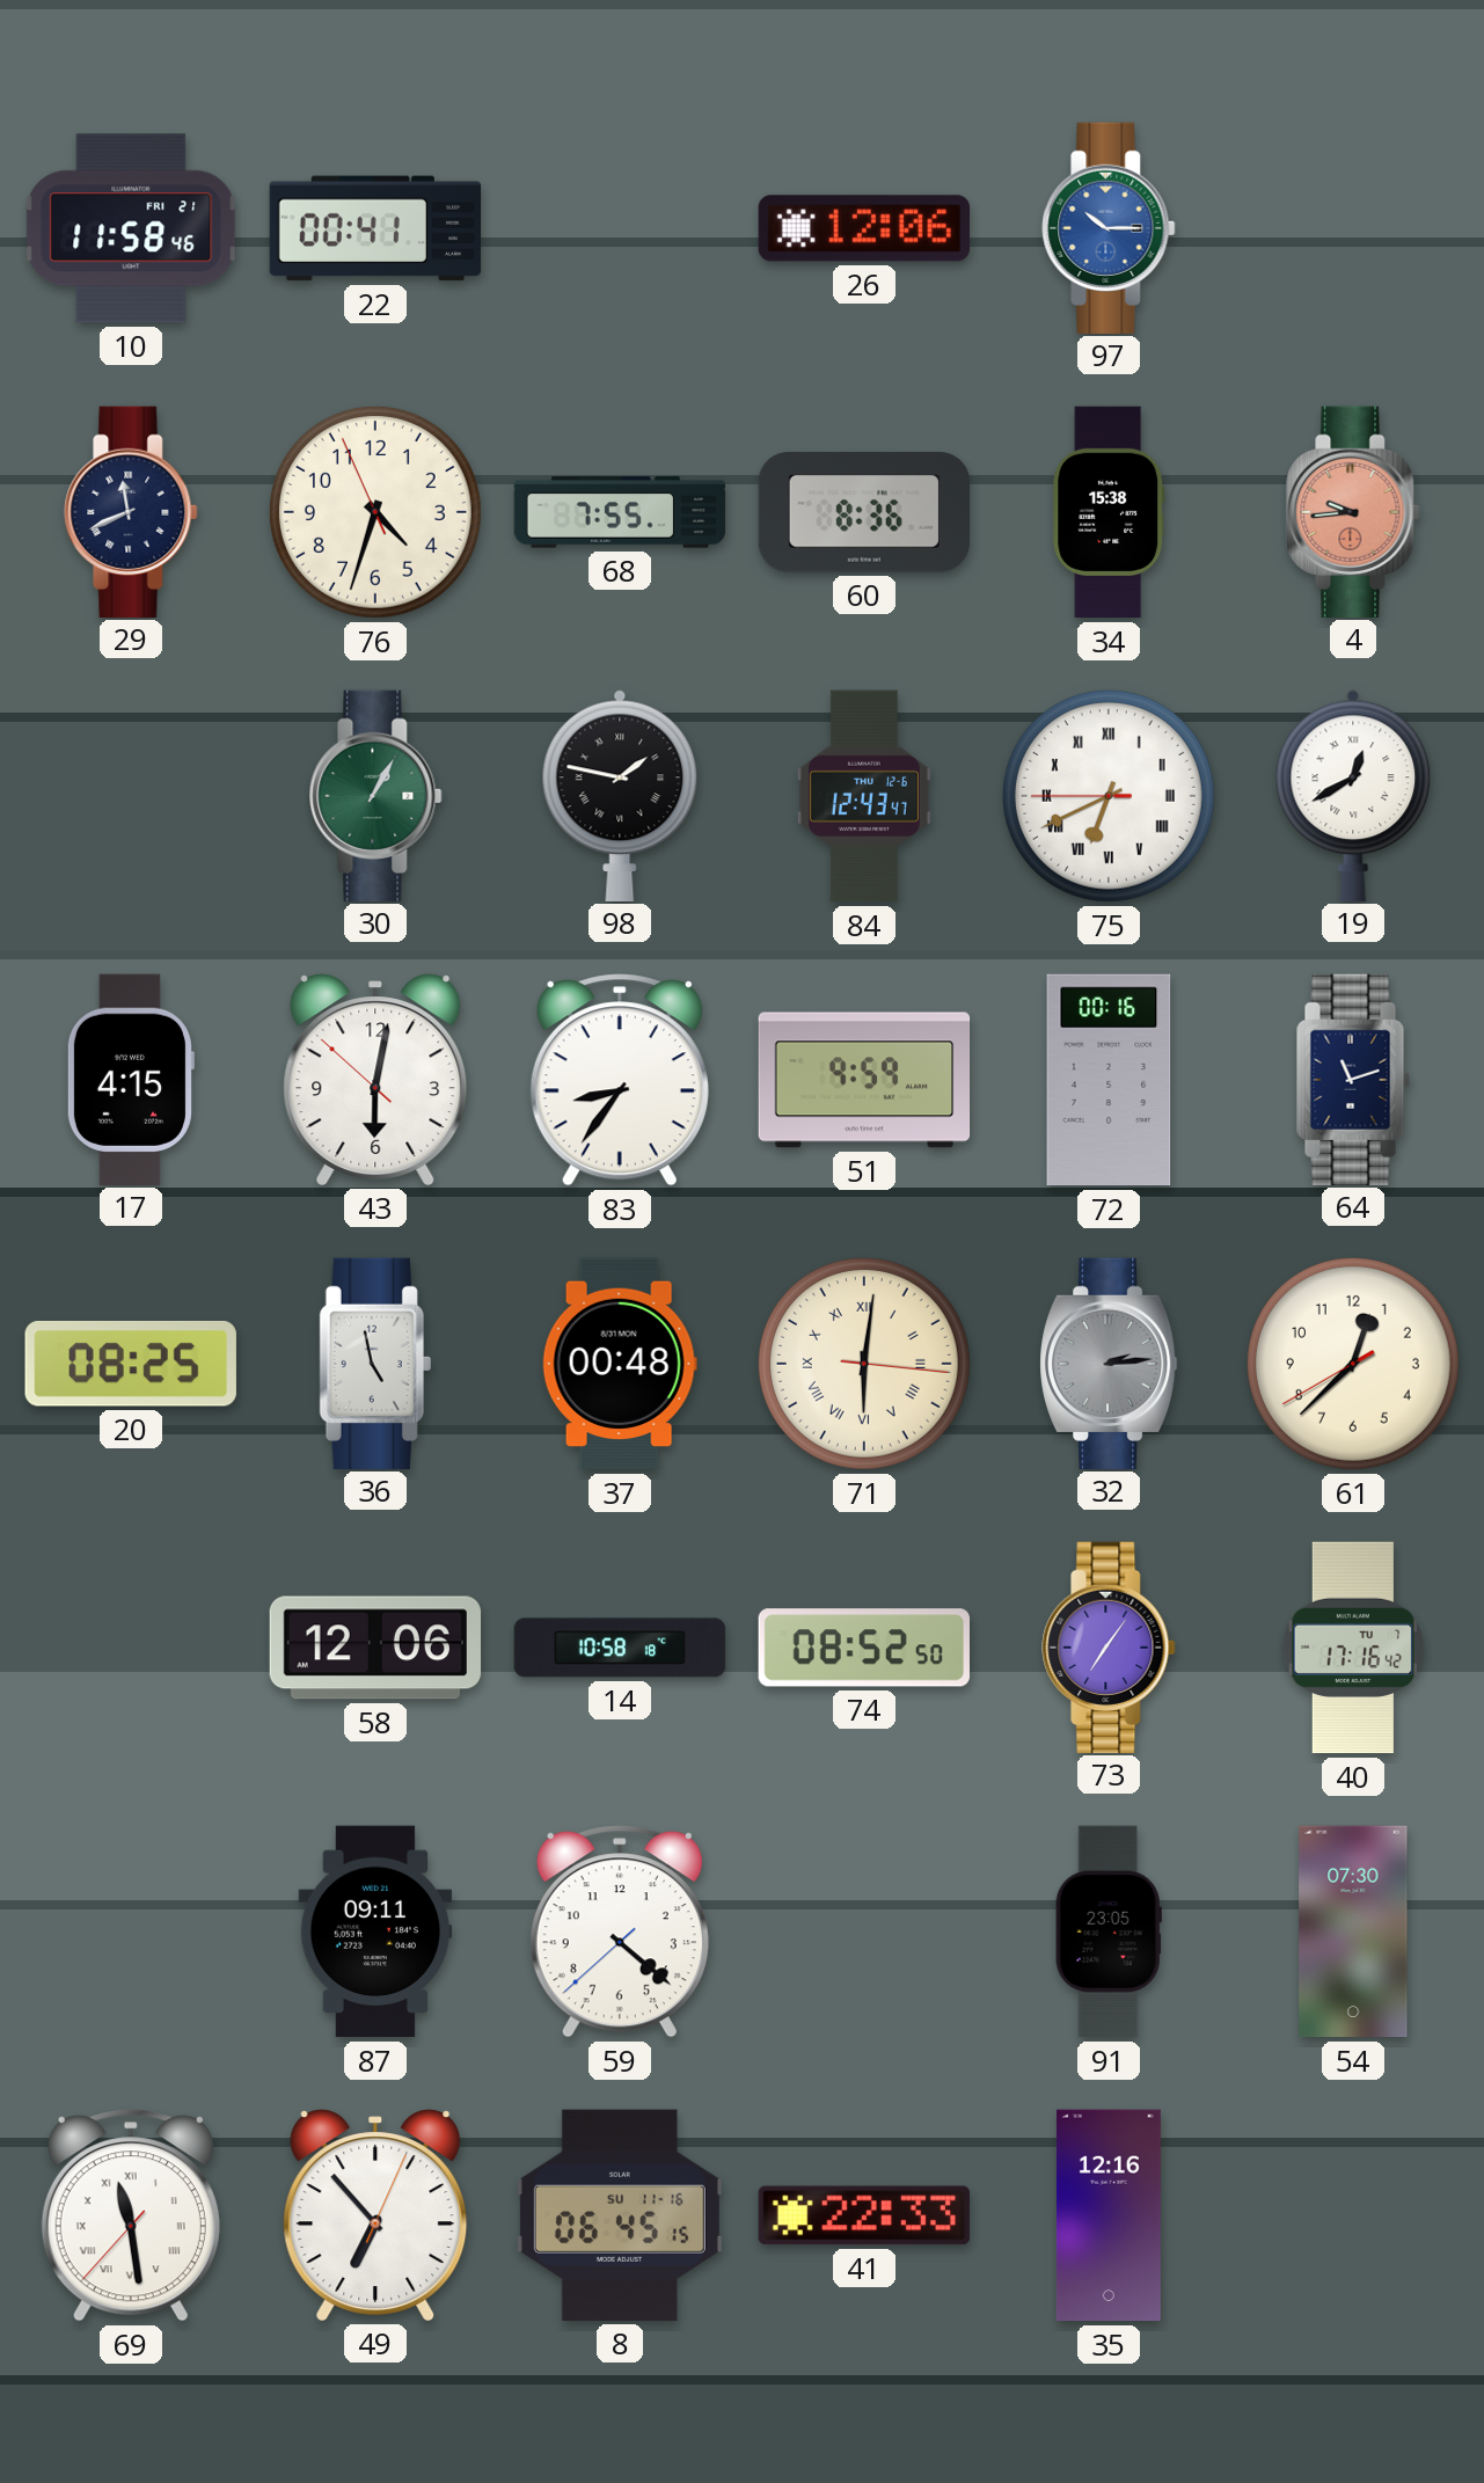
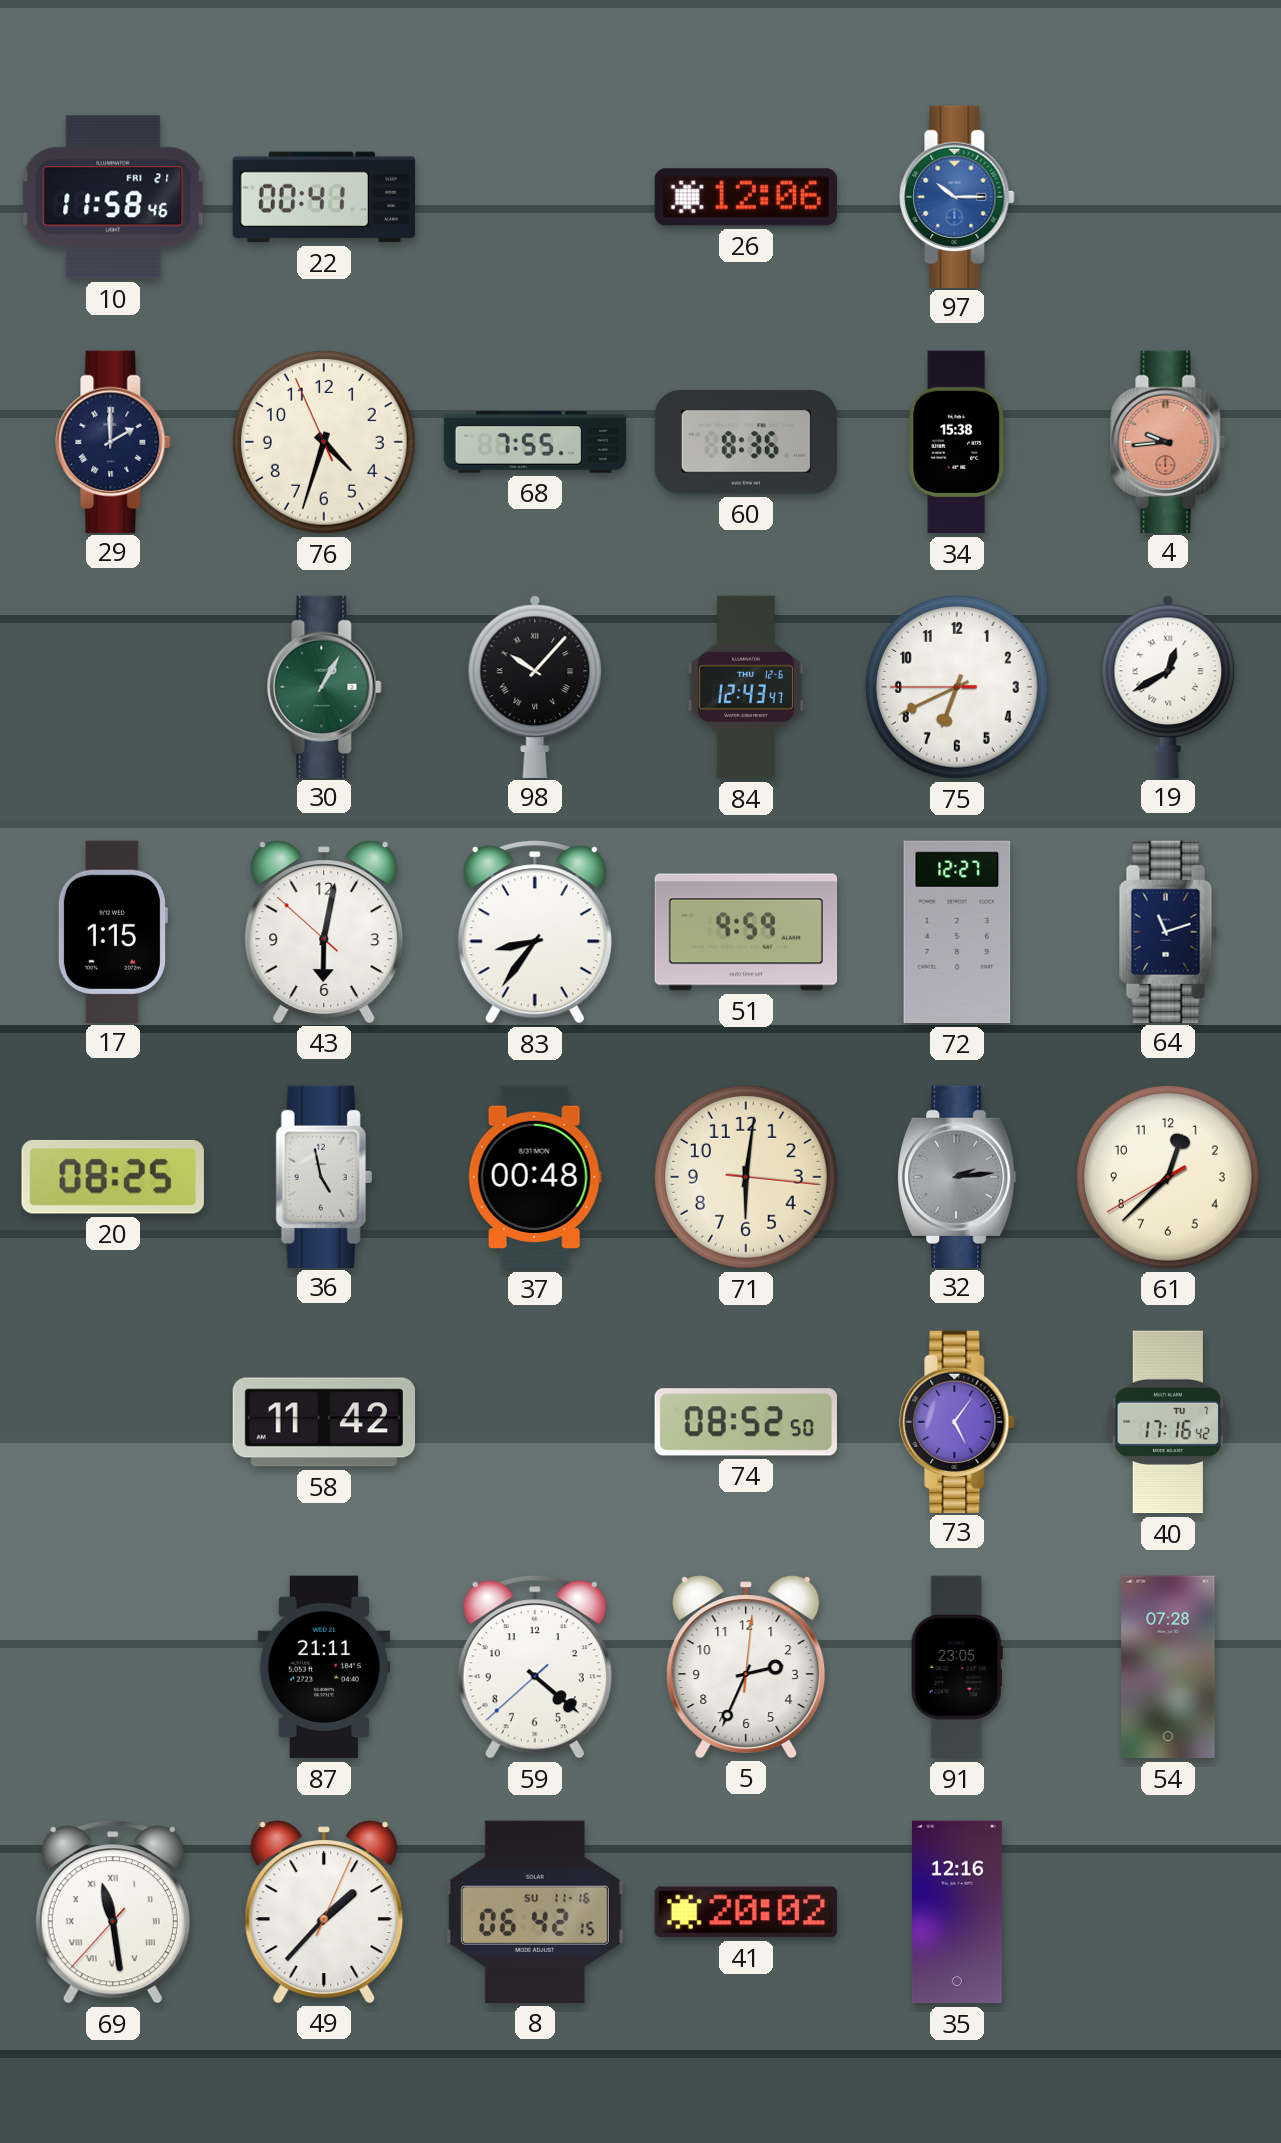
29: 11:41 -> 2:00
98: 1:47 -> 10:07
75 numerals: Roman -> Arabic
17: 4:15 -> 1:15
72: 00:16 -> 12:27
71 numerals: Roman -> Arabic
58: 12:06 -> 11:42
14: 10:58 -> none
73: 7:06 -> 5:06
87: 09:11 -> 21:11
5: none -> 2:34
54: 07:30 -> 07:28
49: 6:53 -> 1:37
8: 06:45 -> 06:42
41: 22:33 -> 20:02
